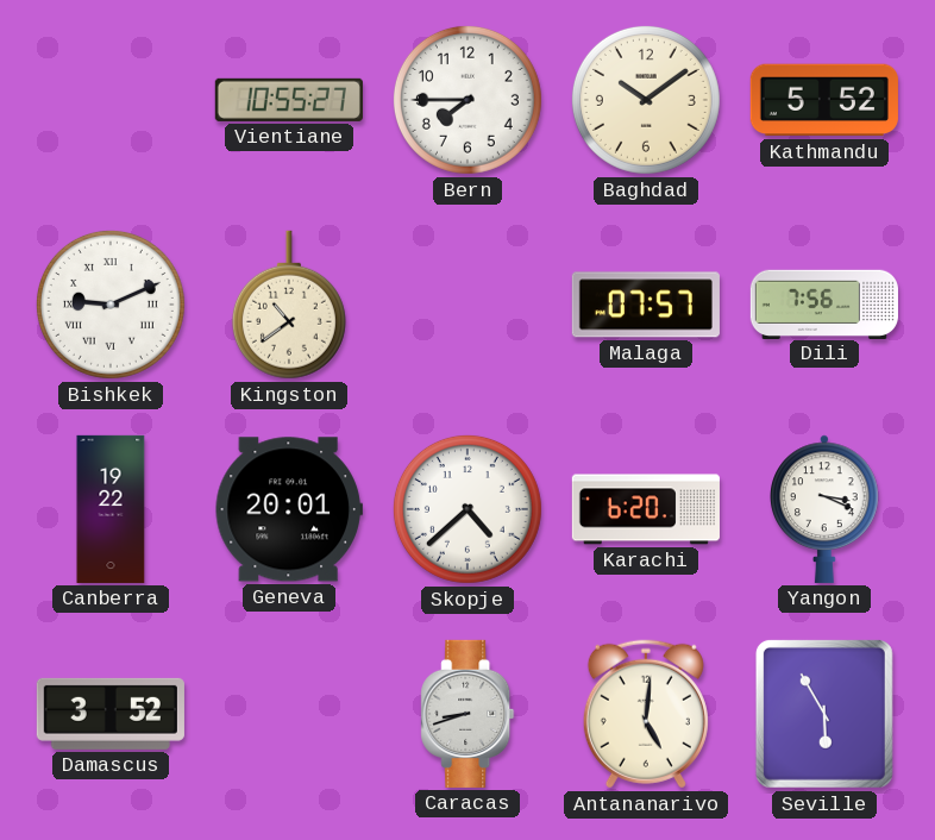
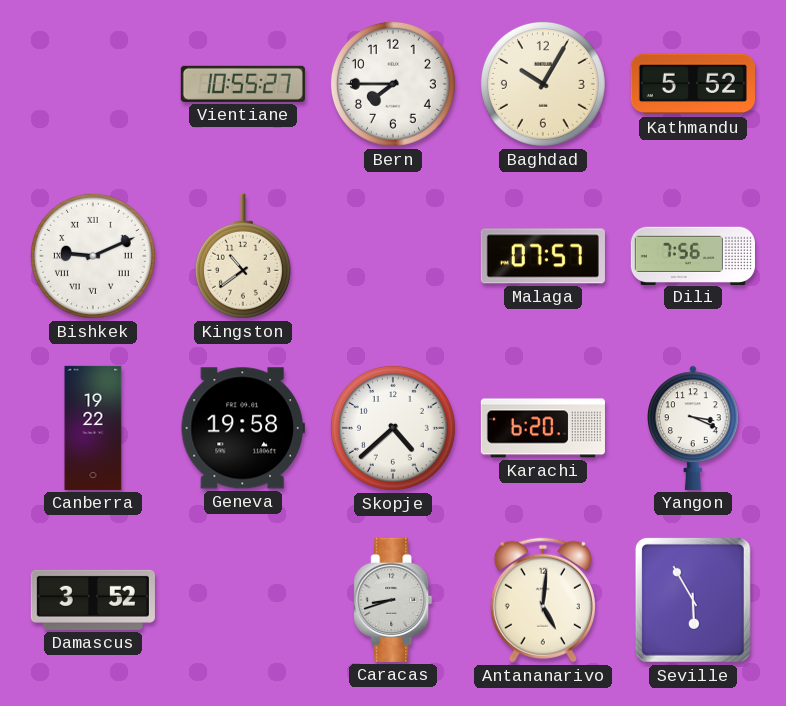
Baghdad: 10:09 -> 10:05
Geneva: 20:01 -> 19:58
